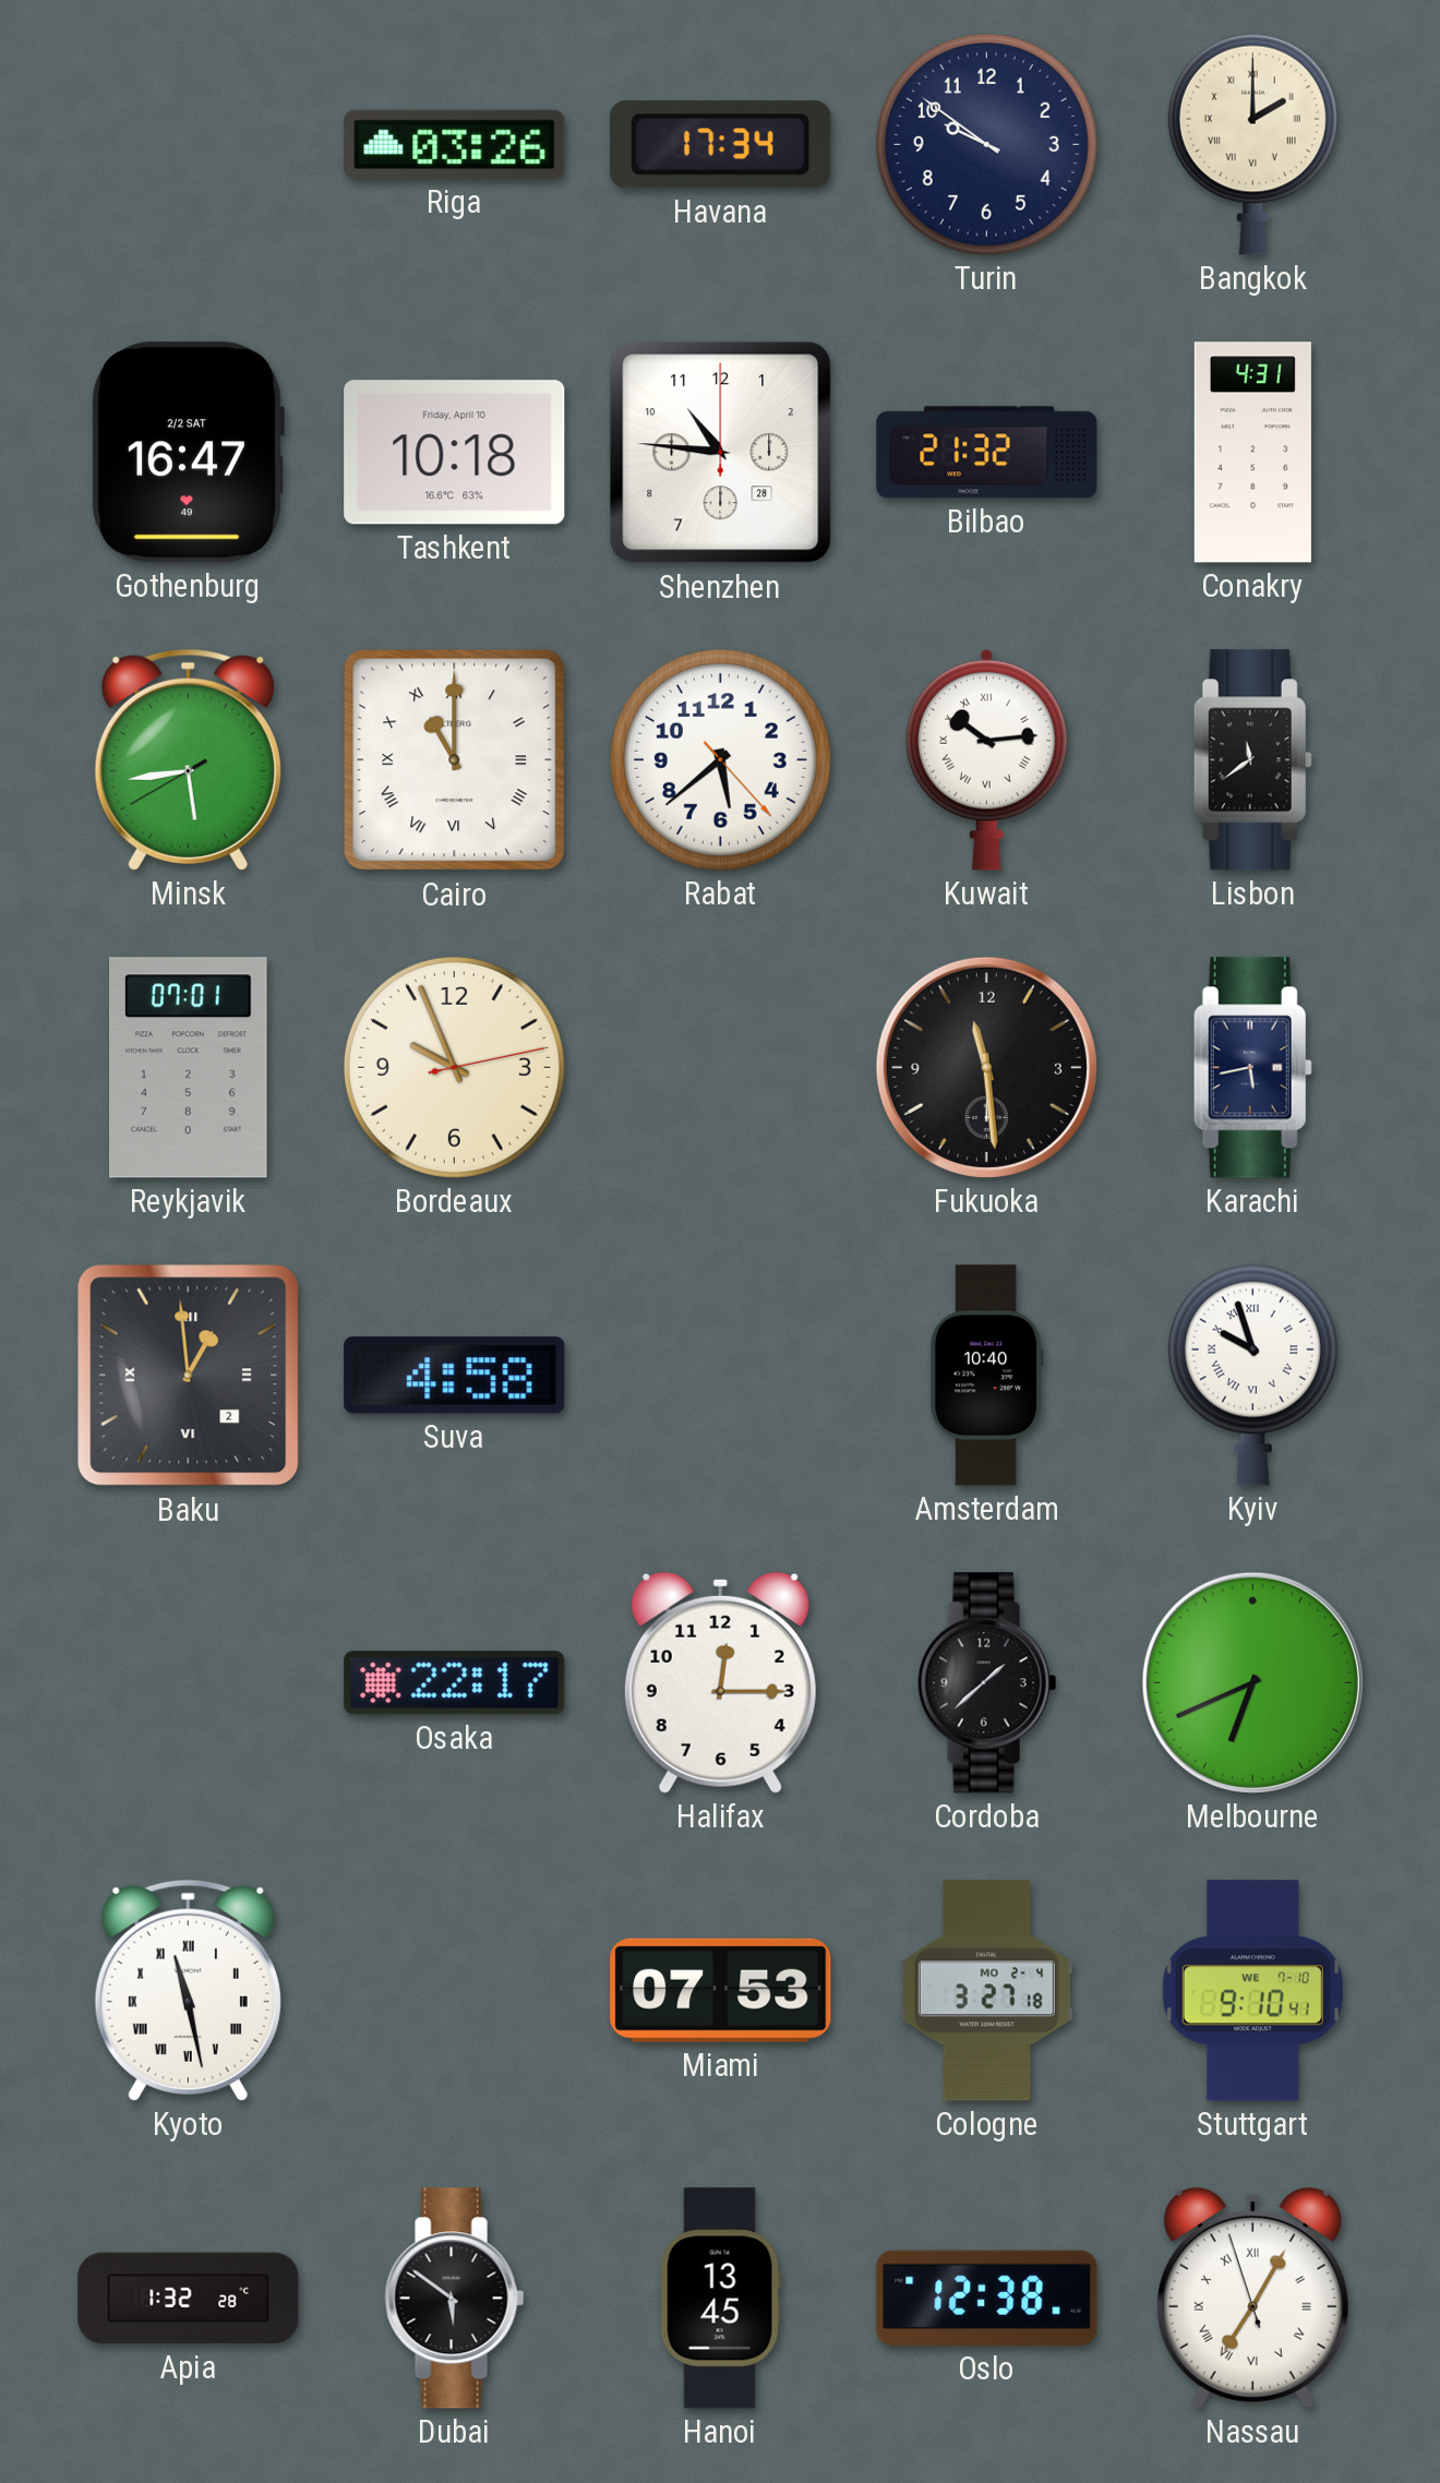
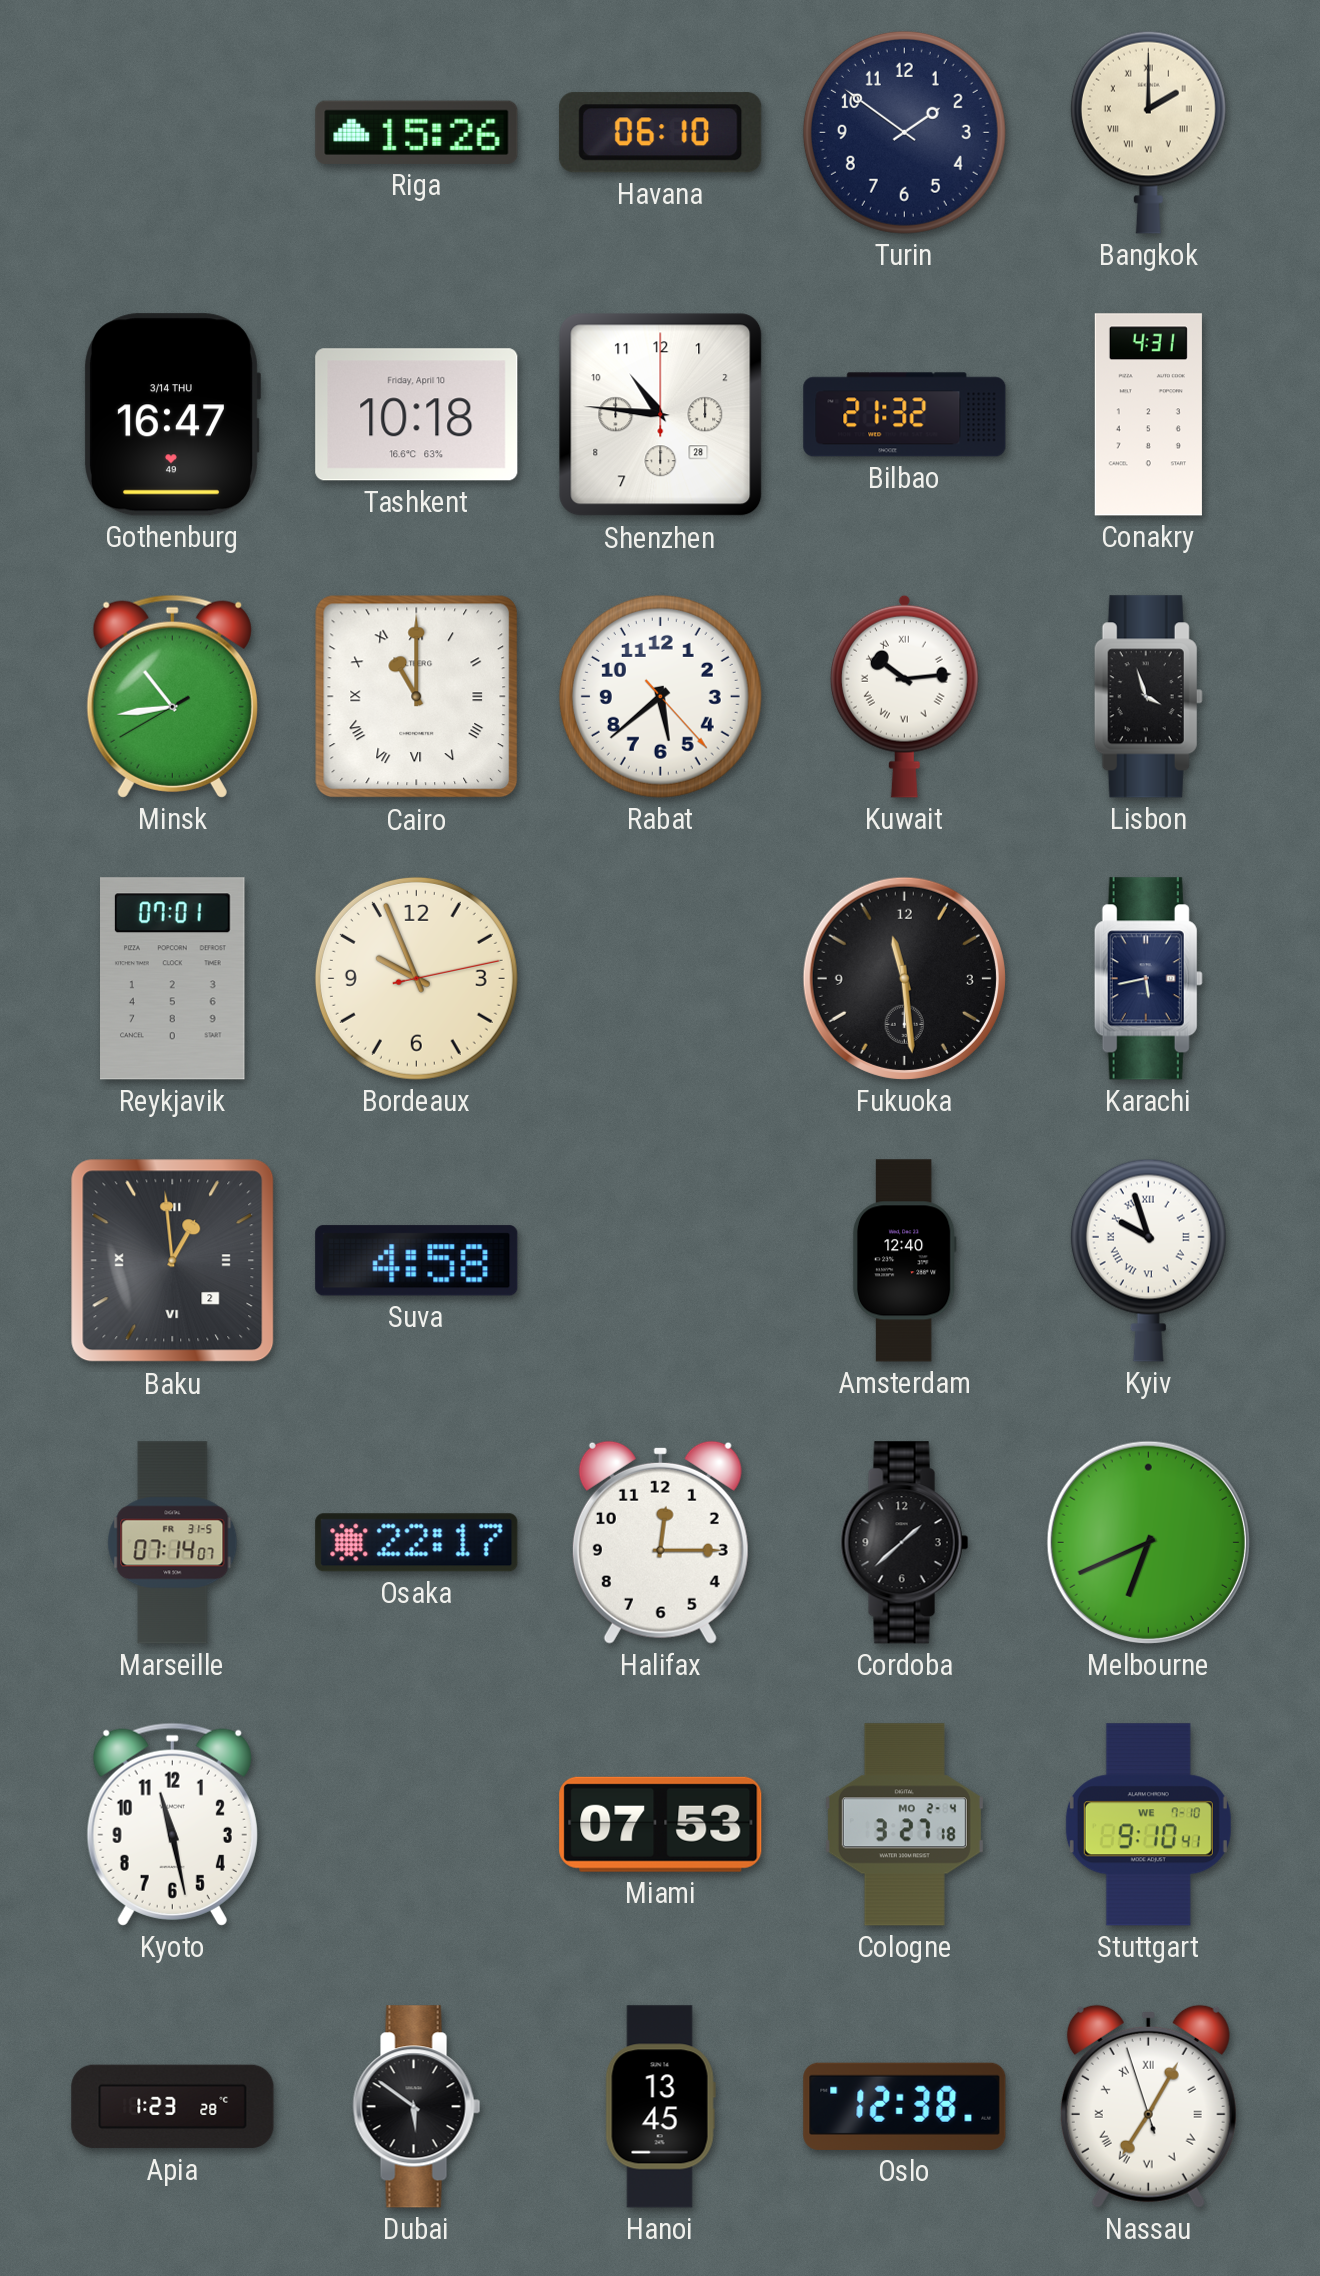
Riga: 03:26 -> 15:26
Havana: 17:34 -> 06:10
Turin: 9:51 -> 1:51
Gothenburg date: 2/2 SAT -> 3/14 THU
Minsk: 5:43 -> 10:43
Lisbon: 11:39 -> 3:57
Amsterdam: 10:40 -> 12:40
Marseille: none -> 07:14
Kyoto numerals: Roman -> Arabic
Apia: 1:32 -> 1:23
